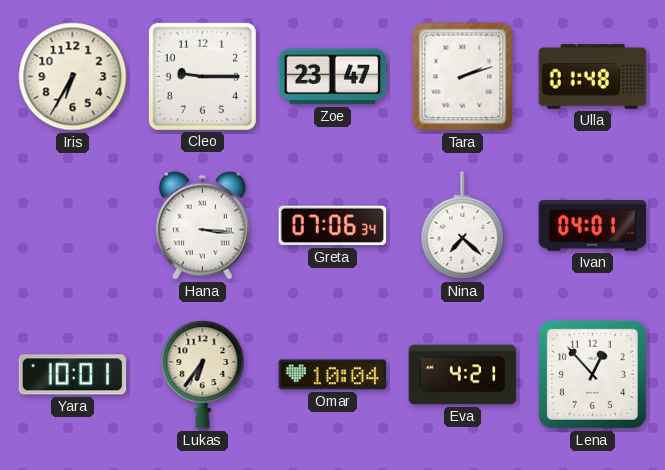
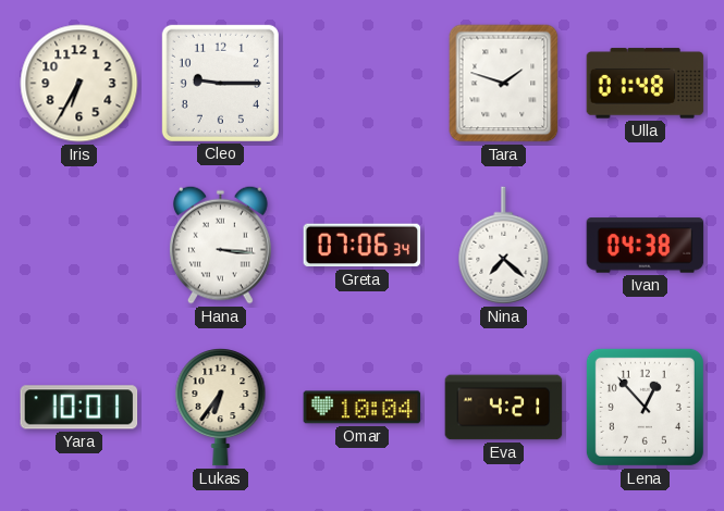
Zoe: 23:47 -> none
Tara: 2:12 -> 1:48
Ivan: 04:01 -> 04:38
